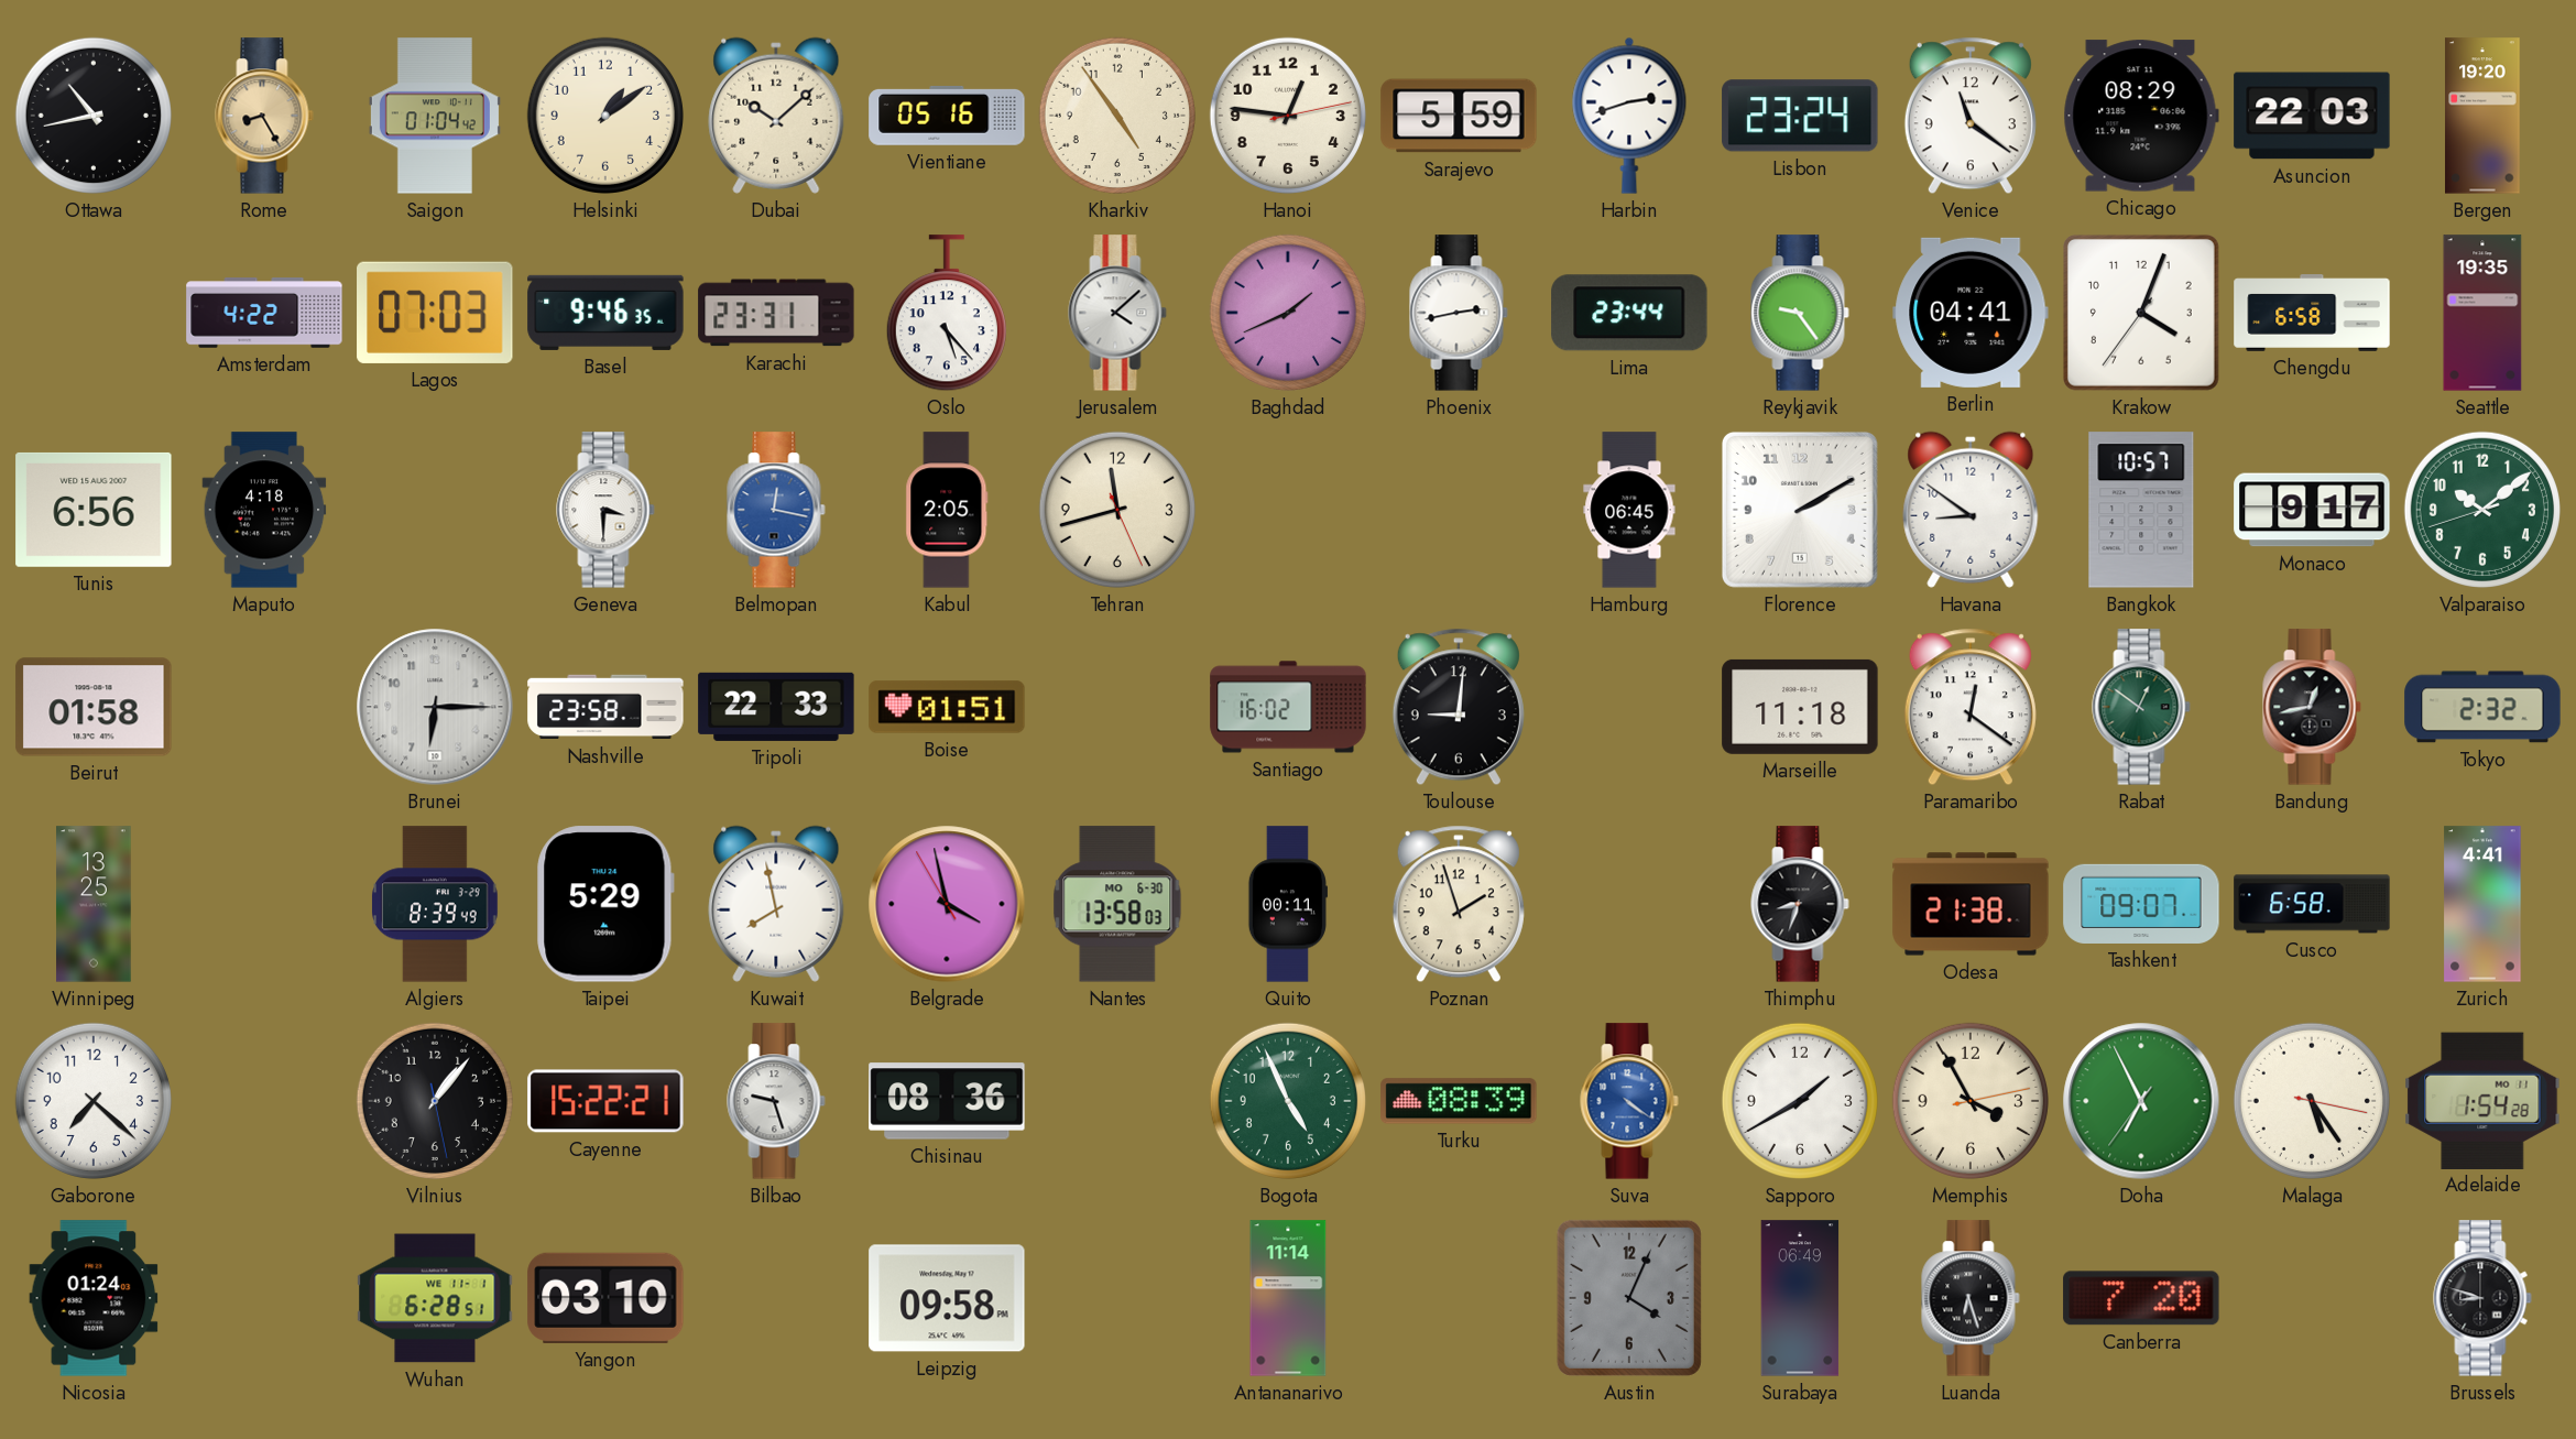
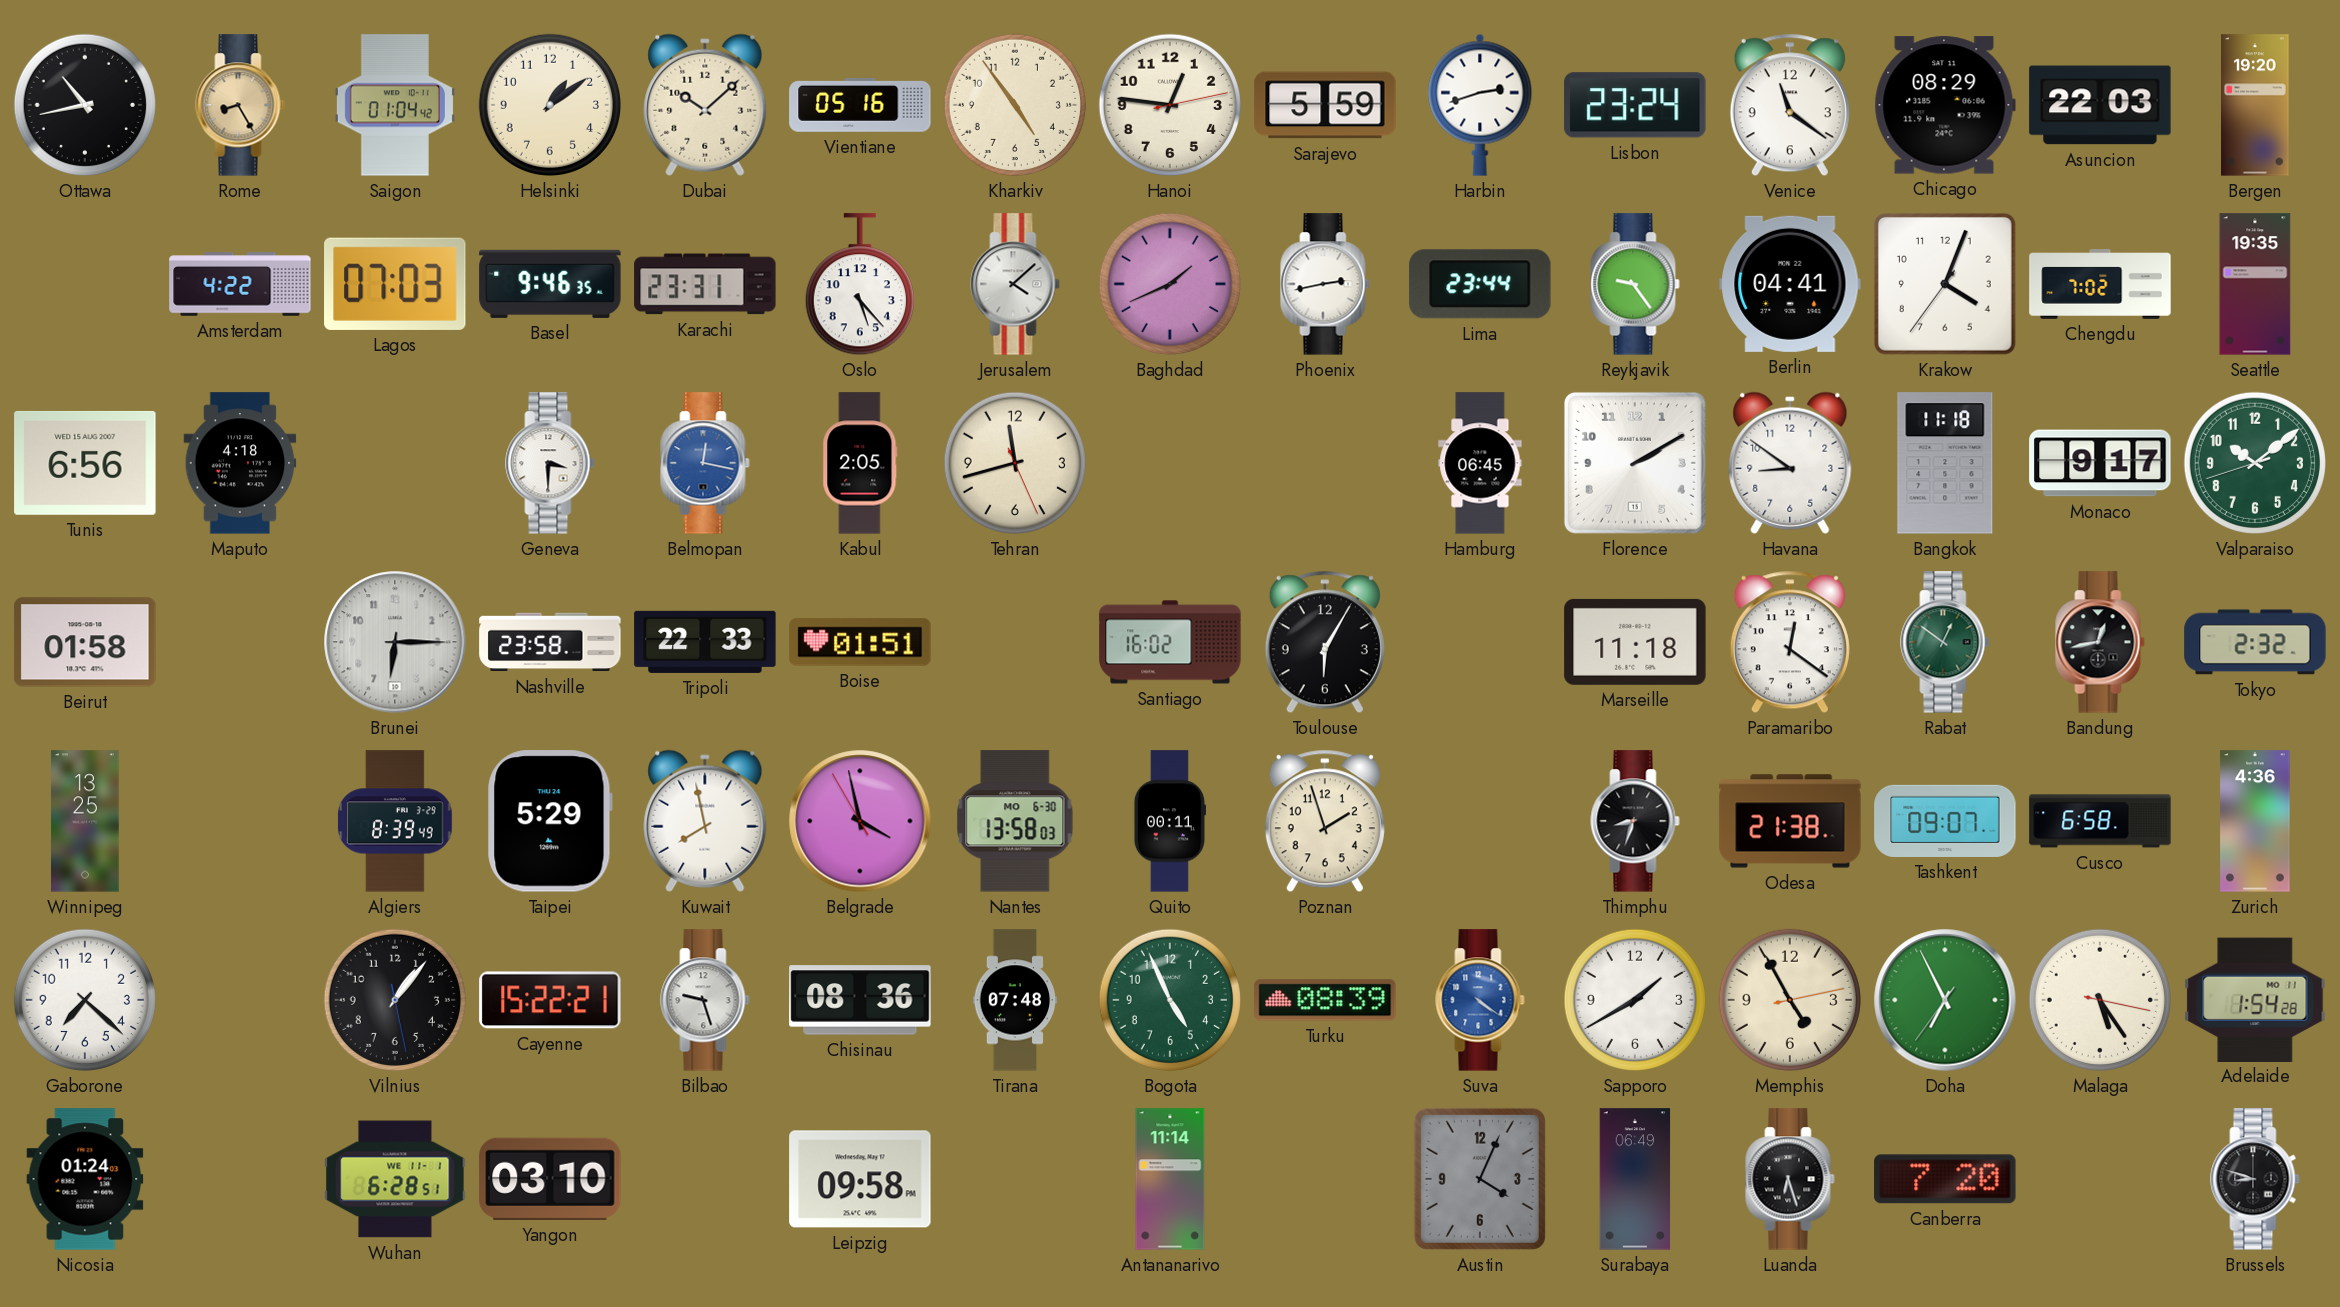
Chengdu: 6:58 -> 7:02
Bangkok: 10:57 -> 11:18
Toulouse: 9:01 -> 6:05
Zurich: 4:41 -> 4:36
Tirana: none -> 07:48
Memphis: 3:55 -> 4:55
